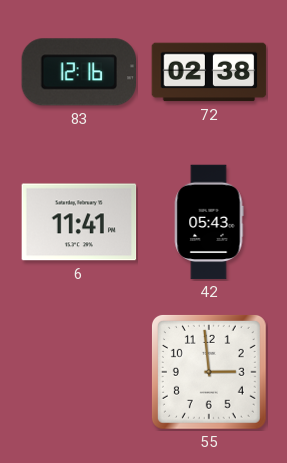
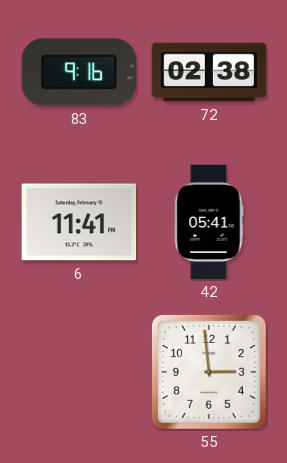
83: 12:16 -> 9:16
42: 05:43 -> 05:41
